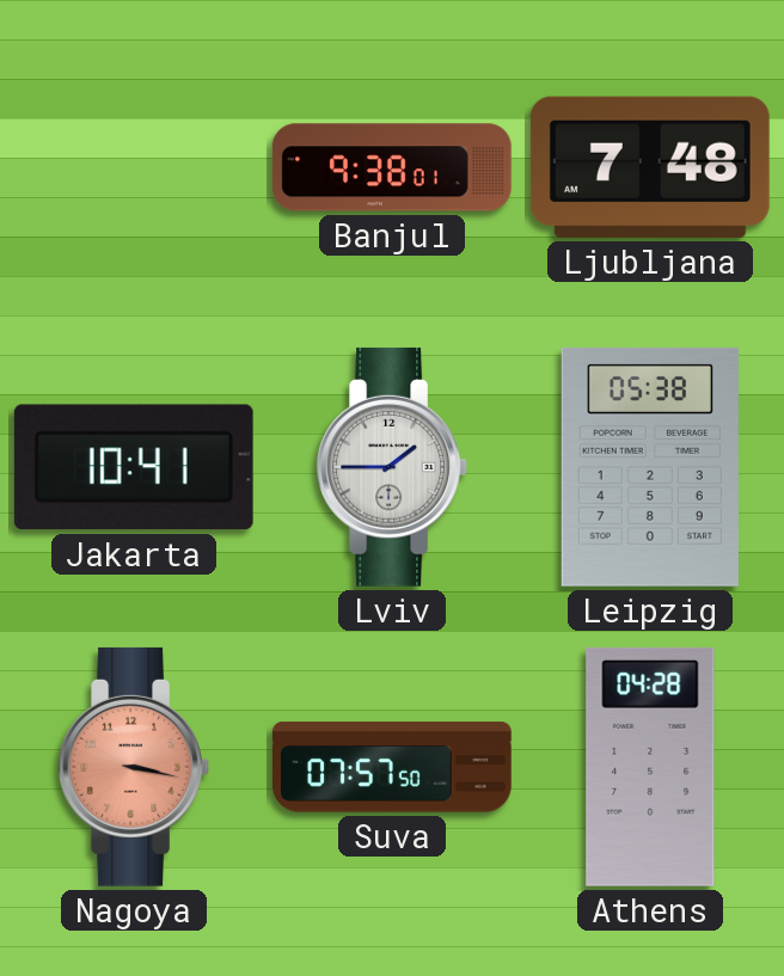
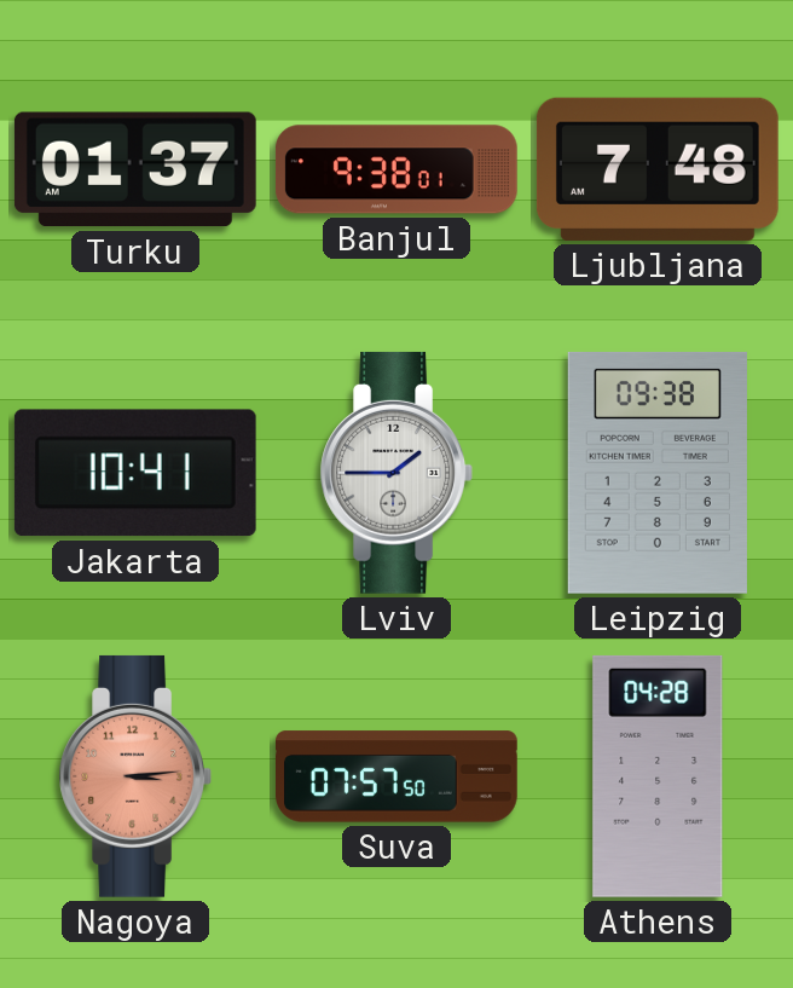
Turku: none -> 01:37
Leipzig: 05:38 -> 09:38
Nagoya: 3:17 -> 3:14
